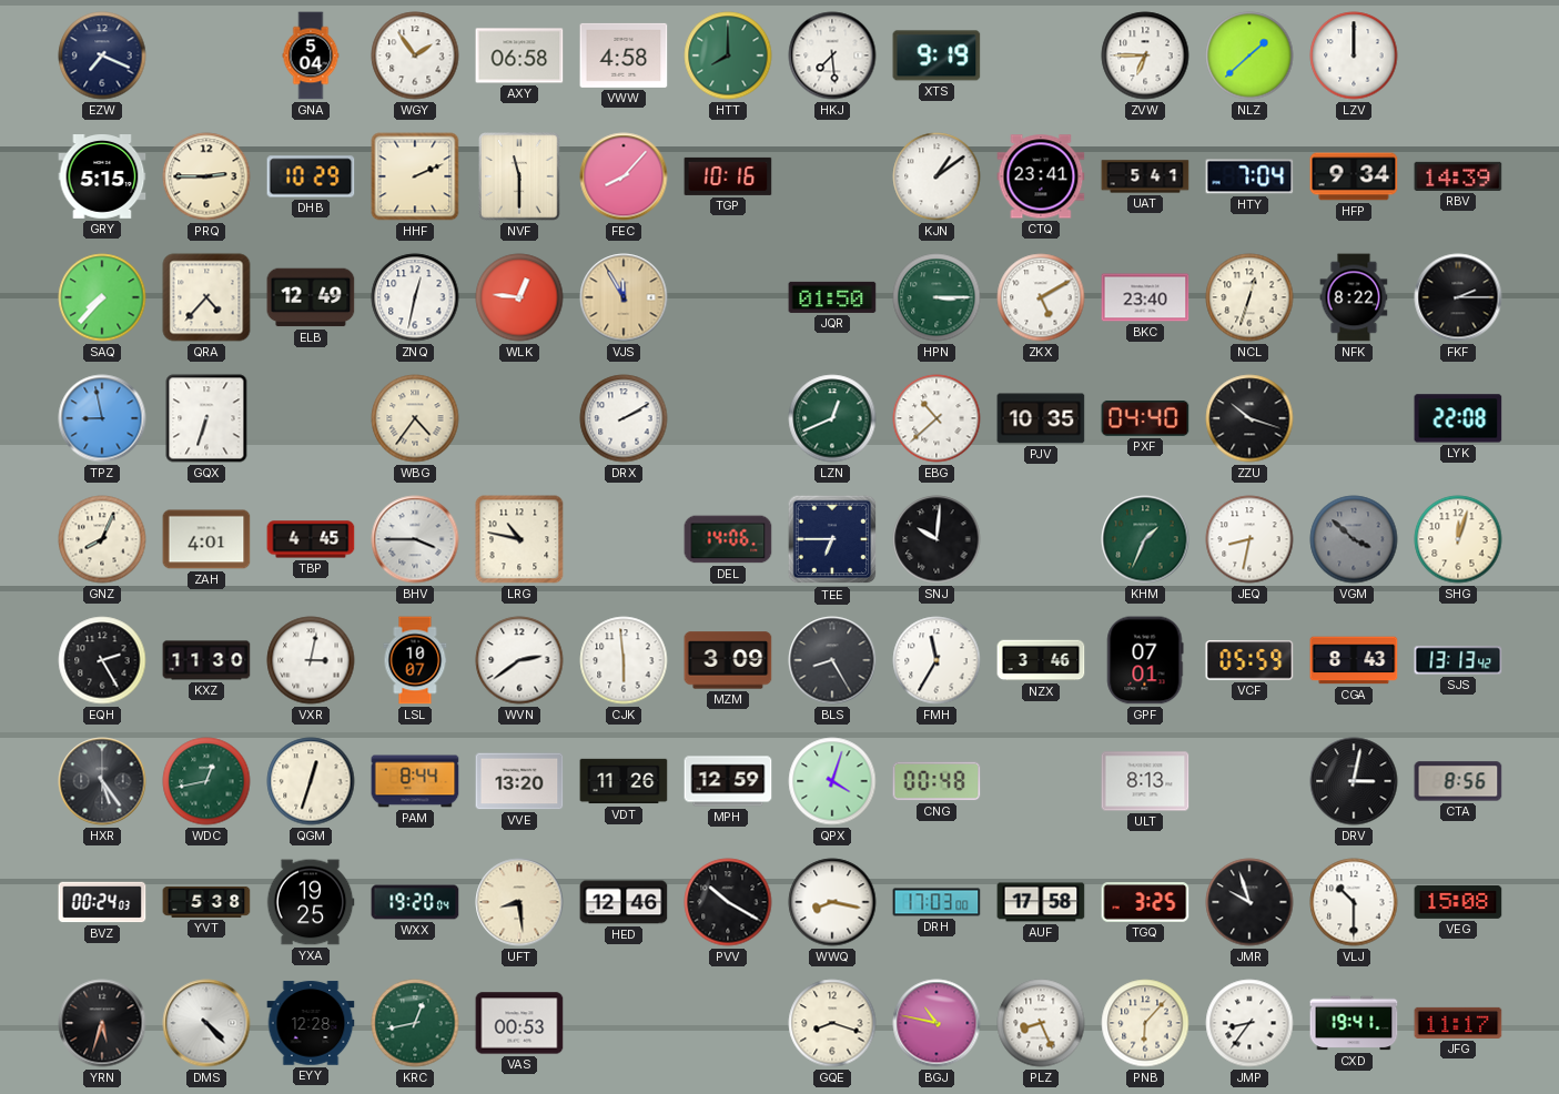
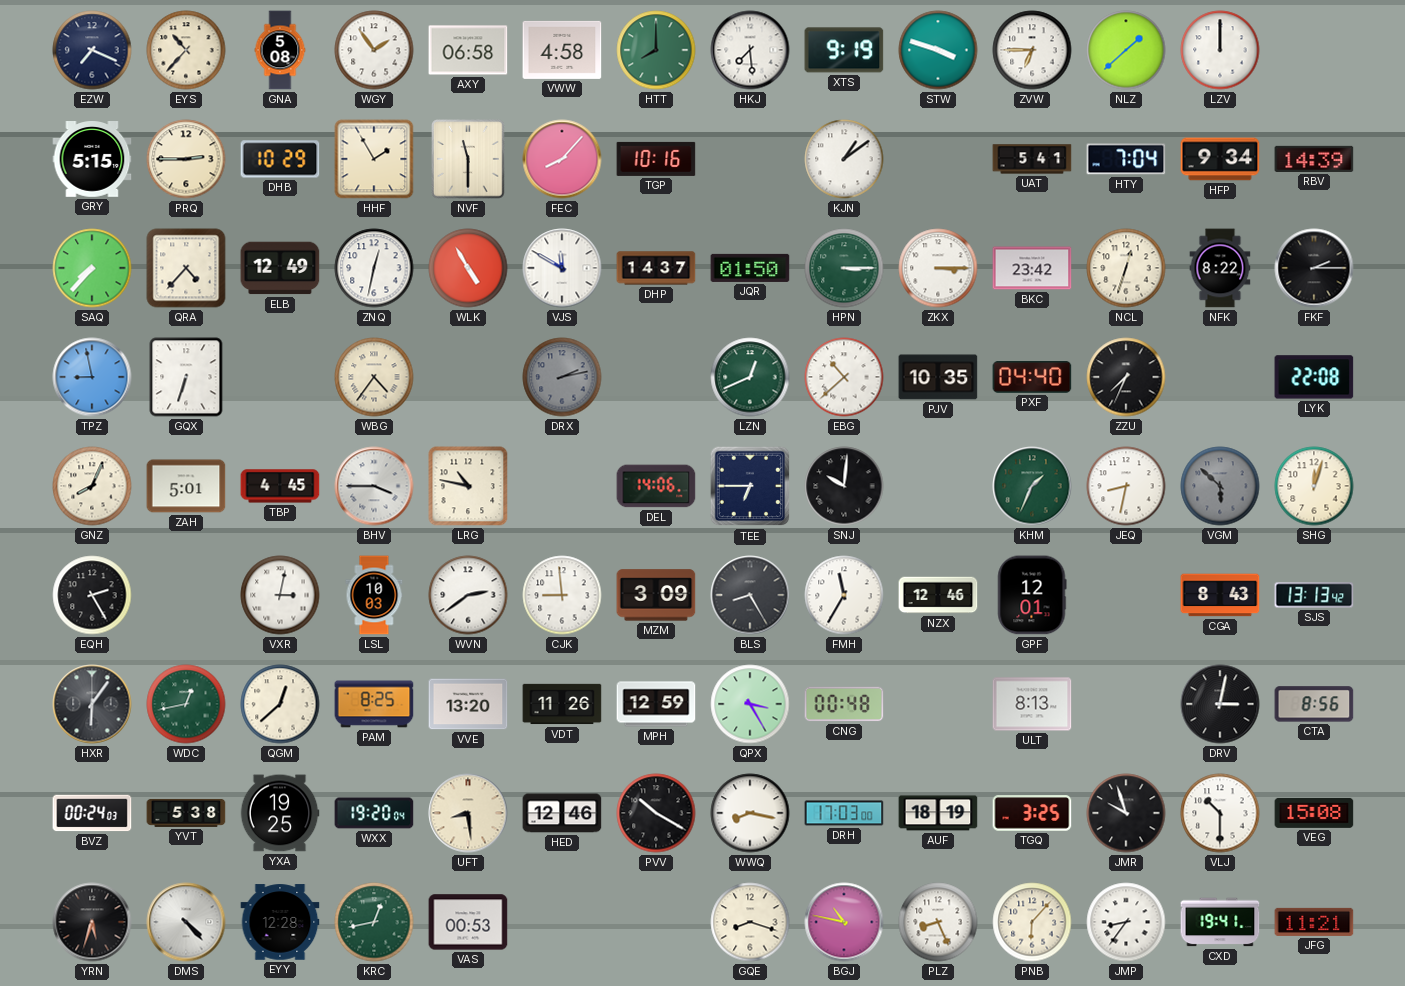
EYS: none -> 10:37
GNA: 5:04 -> 5:08
STW: none -> 3:48
HHF: 2:11 -> 1:55
CTQ: 23:41 -> none
WLK: 12:46 -> 4:55
VJS: 11:55 -> 11:50
VJS dial: champagne -> white
DHP: none -> 14:37
ZKX: 5:10 -> 3:15
BKC: 23:40 -> 23:42
DRX: 2:10 -> 2:13
DRX dial: white -> grey
ZZU: 10:18 -> 7:34
ZAH: 4:01 -> 5:01
VGM: 3:52 -> 5:52
KXZ: 11:30 -> none
LSL: 10:07 -> 10:03
CJK: 5:59 -> 8:59
NZX: 3:46 -> 12:46
GPF: 07:01 -> 12:01
VCF: 05:59 -> none
HXR: 5:24 -> 6:06
QGM: 12:33 -> 12:38
PAM: 8:44 -> 8:25
QPX: 4:03 -> 3:25
AUF: 17:58 -> 18:19
JFG: 11:17 -> 11:21
